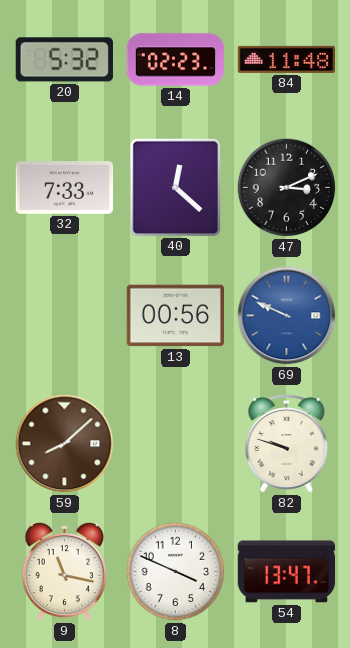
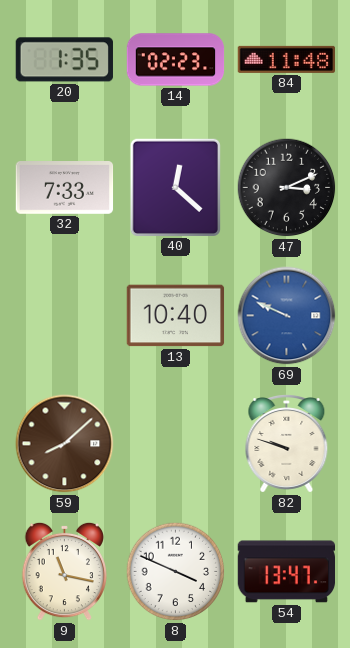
20: 5:32 -> 1:35
13: 00:56 -> 10:40
